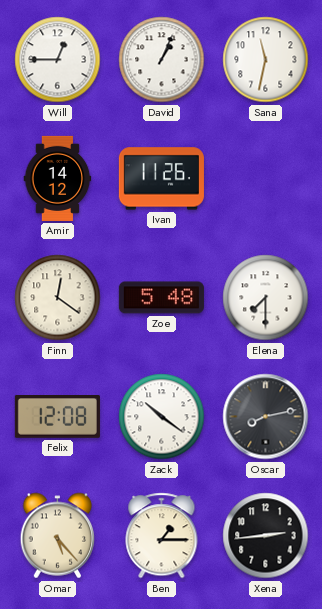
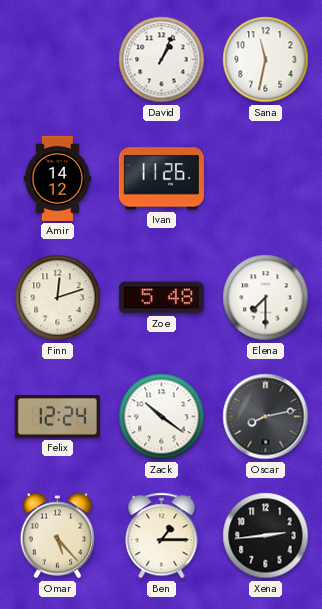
Will: 12:45 -> none
Finn: 12:21 -> 12:12
Felix: 12:08 -> 12:24
